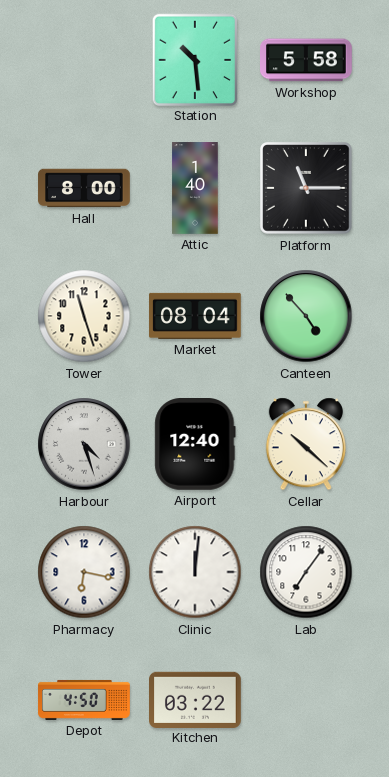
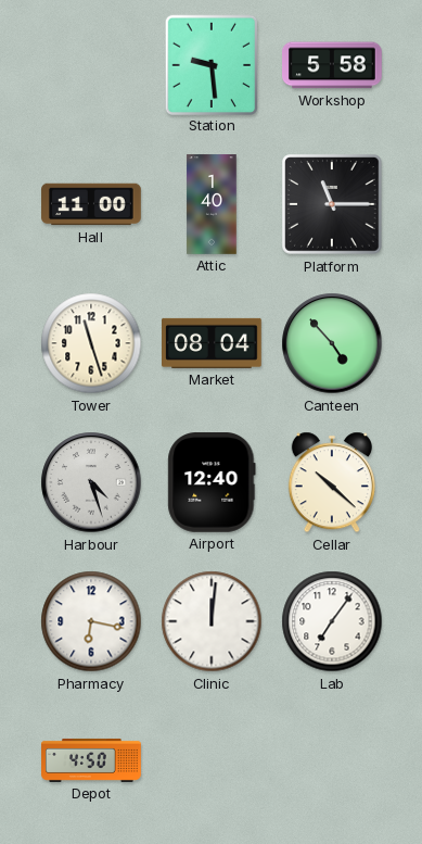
Station: 10:29 -> 9:29
Hall: 8:00 -> 11:00
Kitchen: 03:22 -> none
